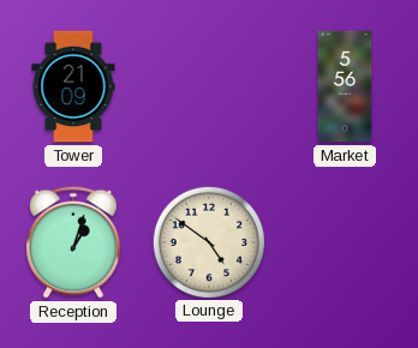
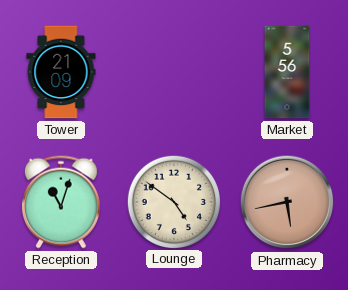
Reception: 1:03 -> 11:03
Pharmacy: none -> 5:43
